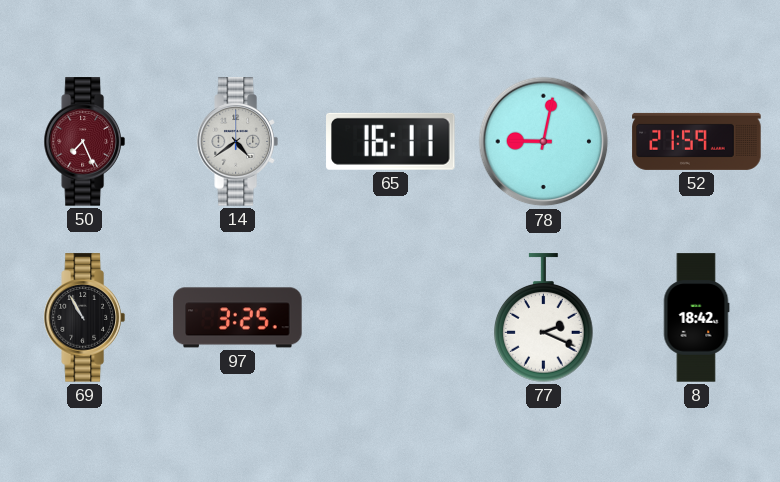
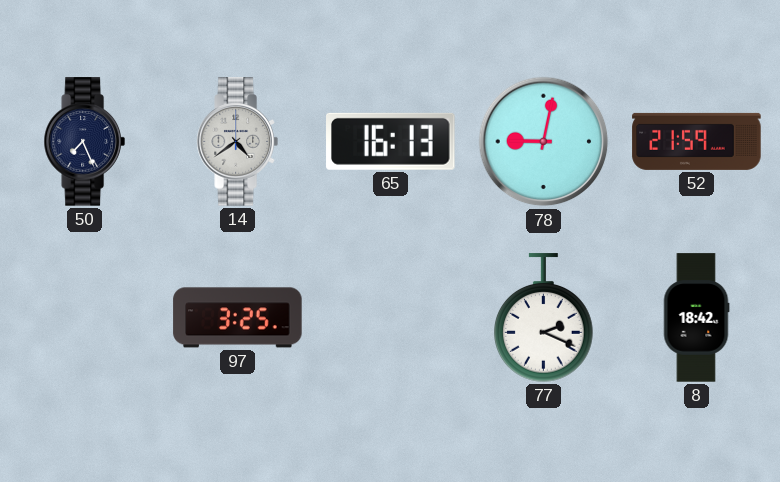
50 dial: burgundy -> navy
65: 16:11 -> 16:13
69: 10:55 -> none
